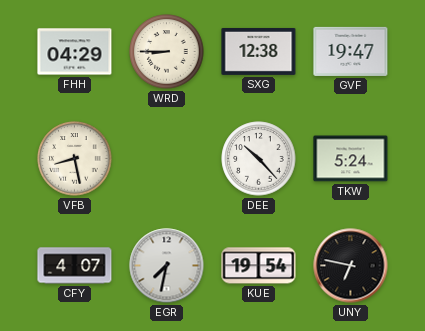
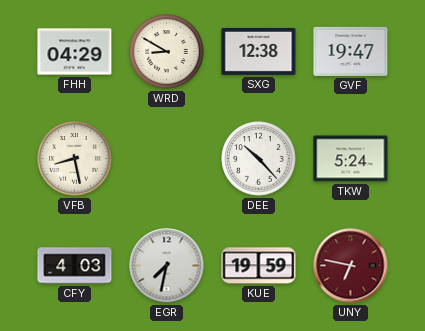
WRD: 8:45 -> 8:50
CFY: 4:07 -> 4:03
KUE: 19:54 -> 19:59
UNY dial: black -> burgundy
